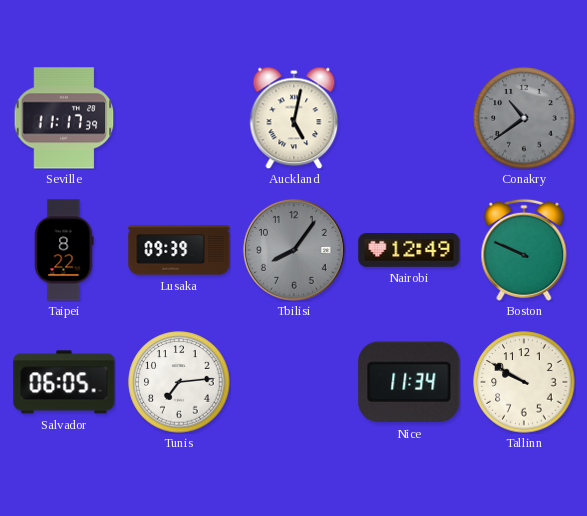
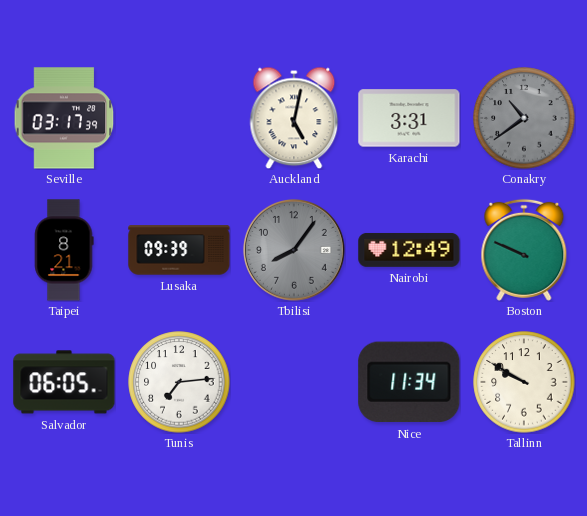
Seville: 11:17 -> 03:17
Karachi: none -> 3:31
Taipei: 8:22 -> 8:21
